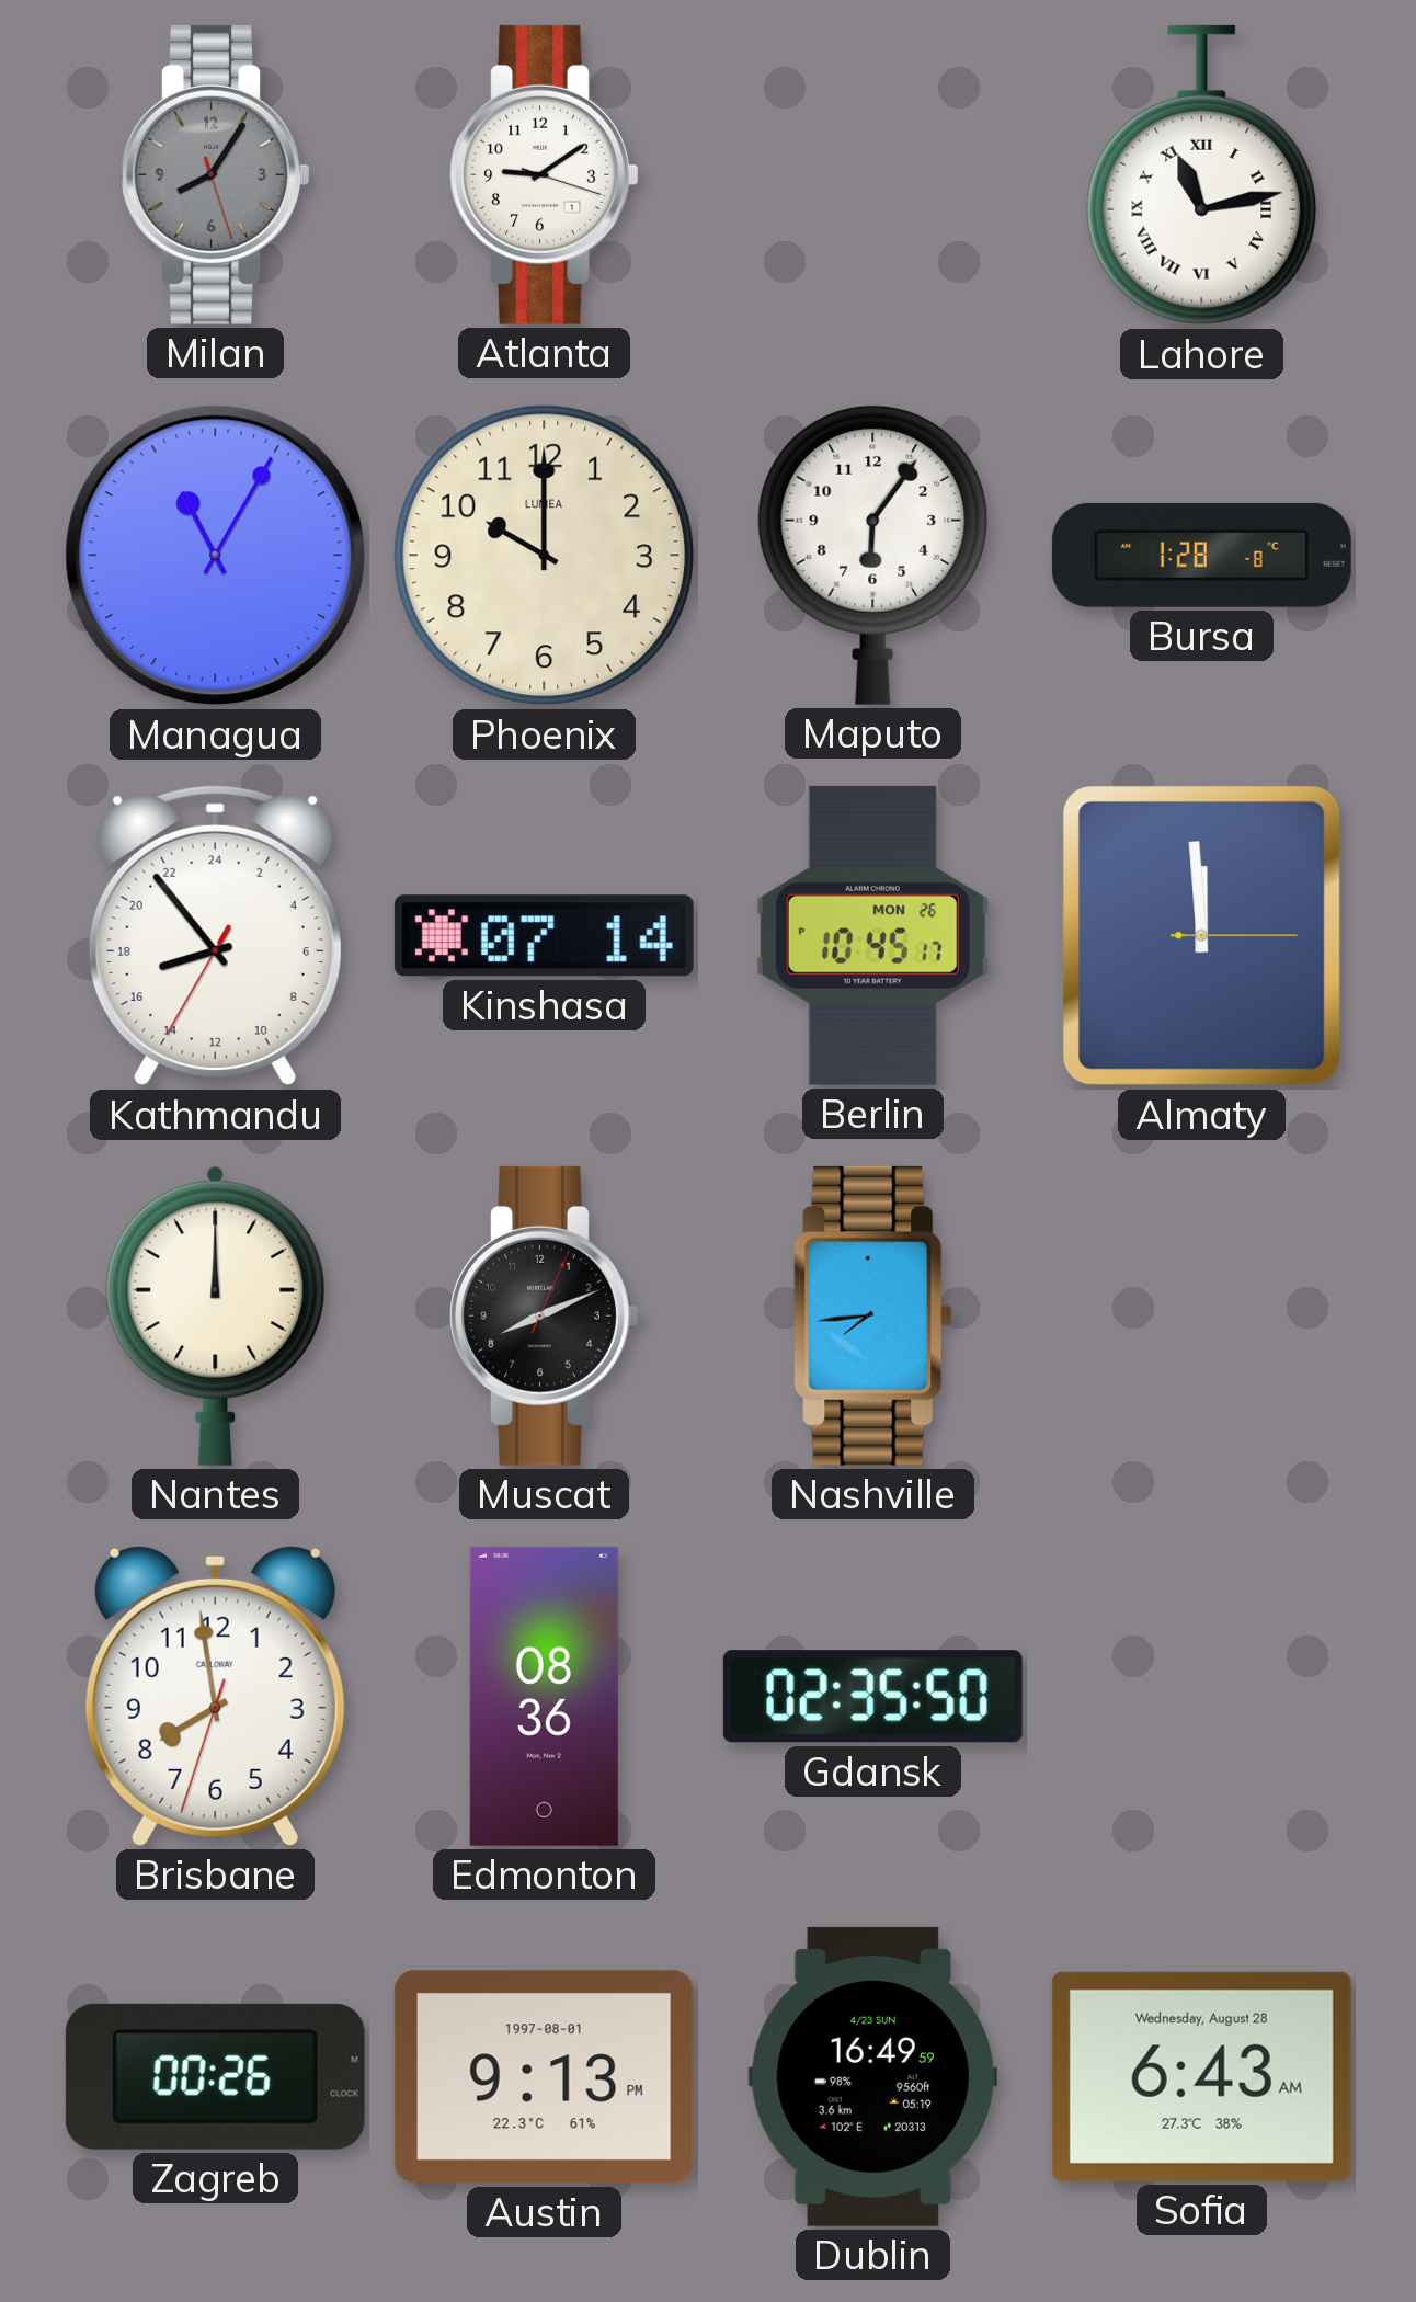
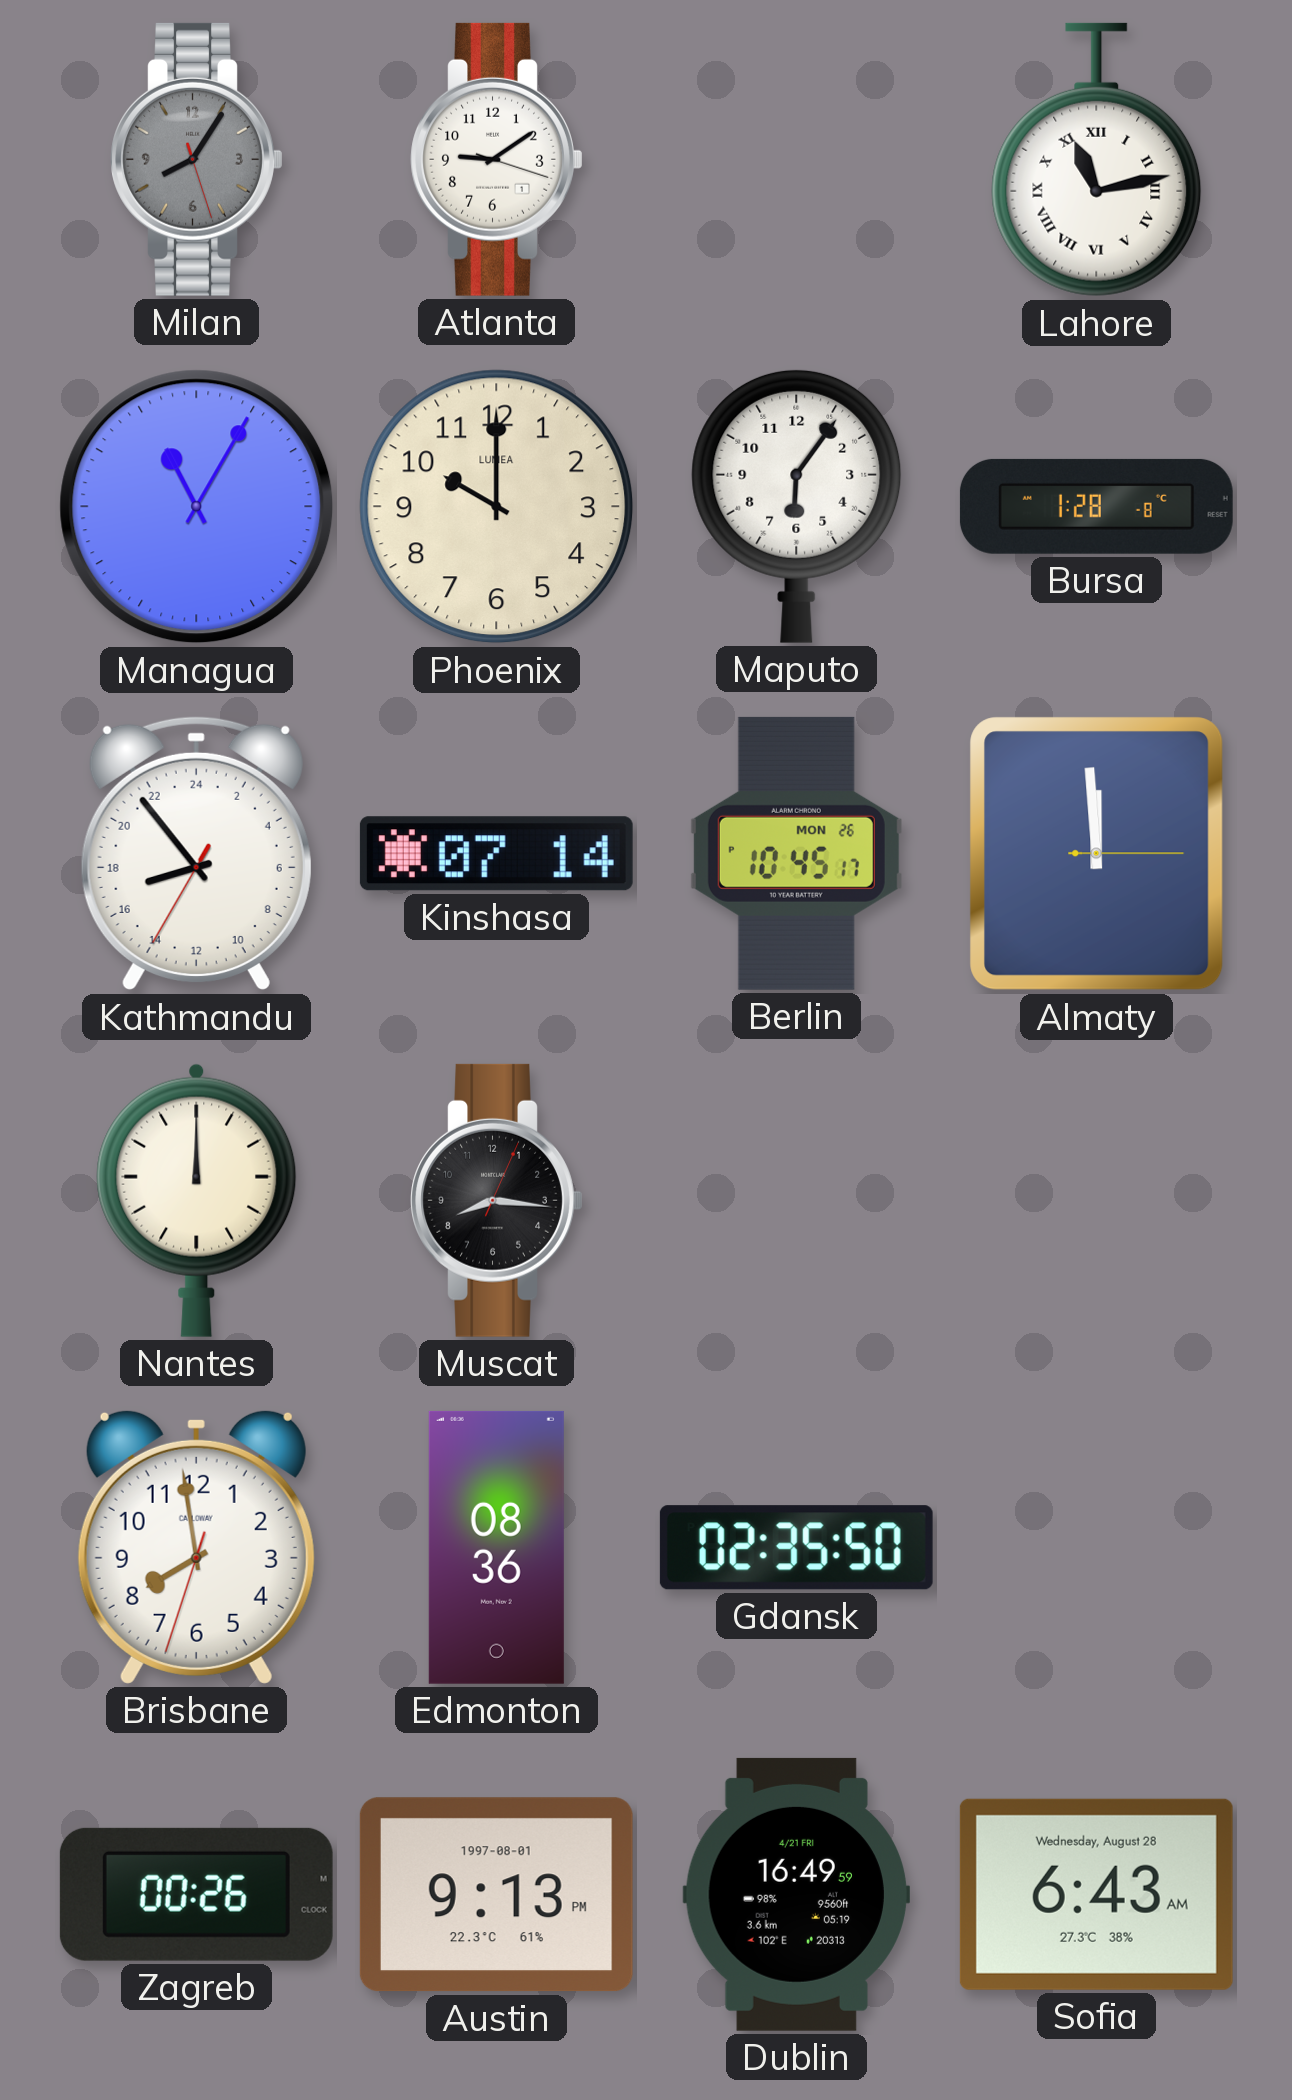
Muscat: 8:11 -> 8:16
Nashville: 7:44 -> none
Dublin date: 4/23 SUN -> 4/21 FRI
